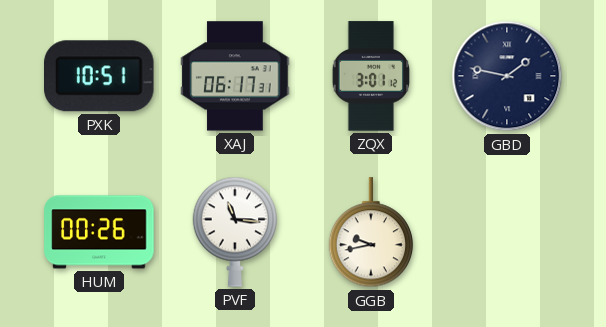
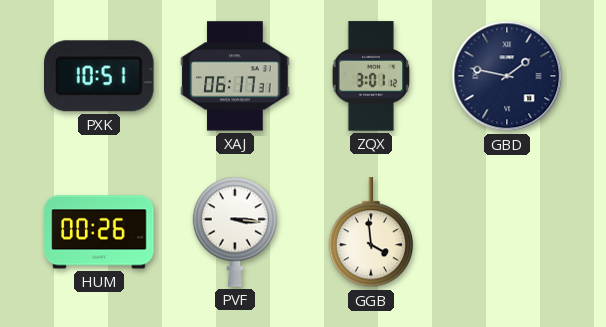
PVF: 11:16 -> 3:16
GGB: 9:43 -> 3:59
